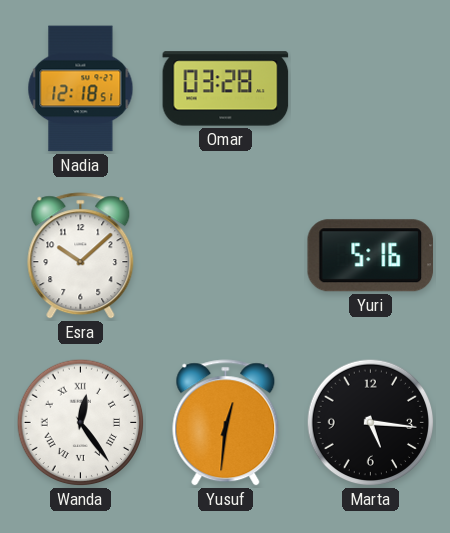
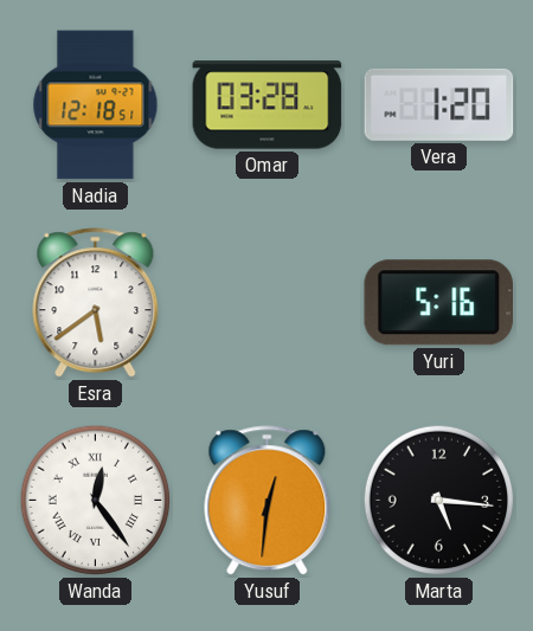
Vera: none -> 1:20
Esra: 10:08 -> 5:39
